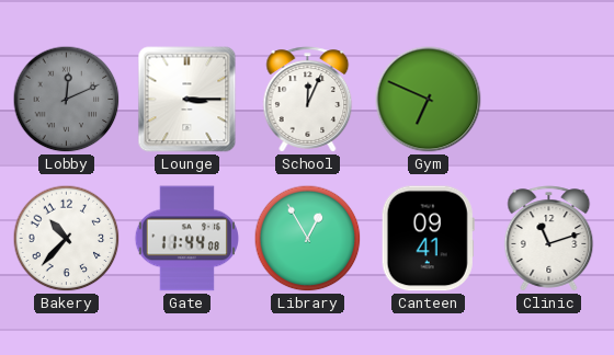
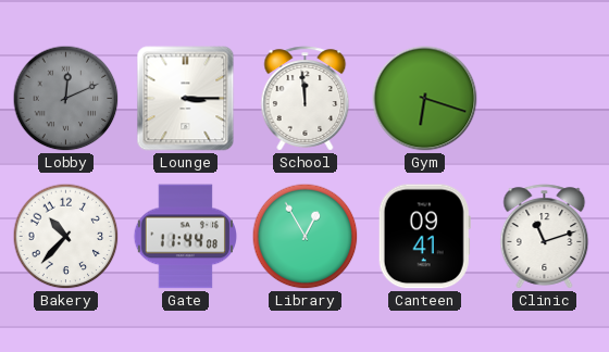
School: 12:04 -> 11:59
Gym: 6:49 -> 6:18
